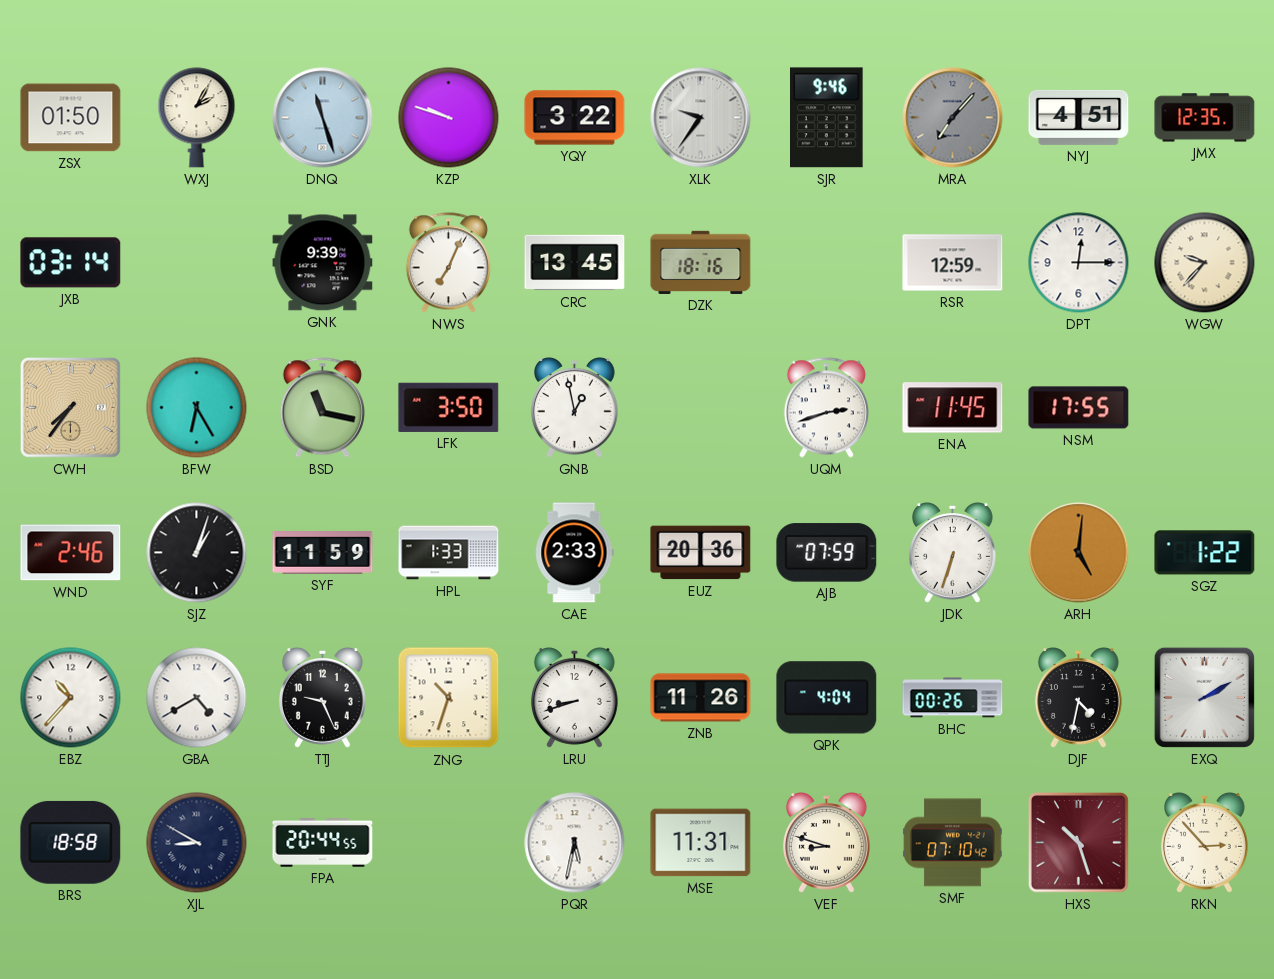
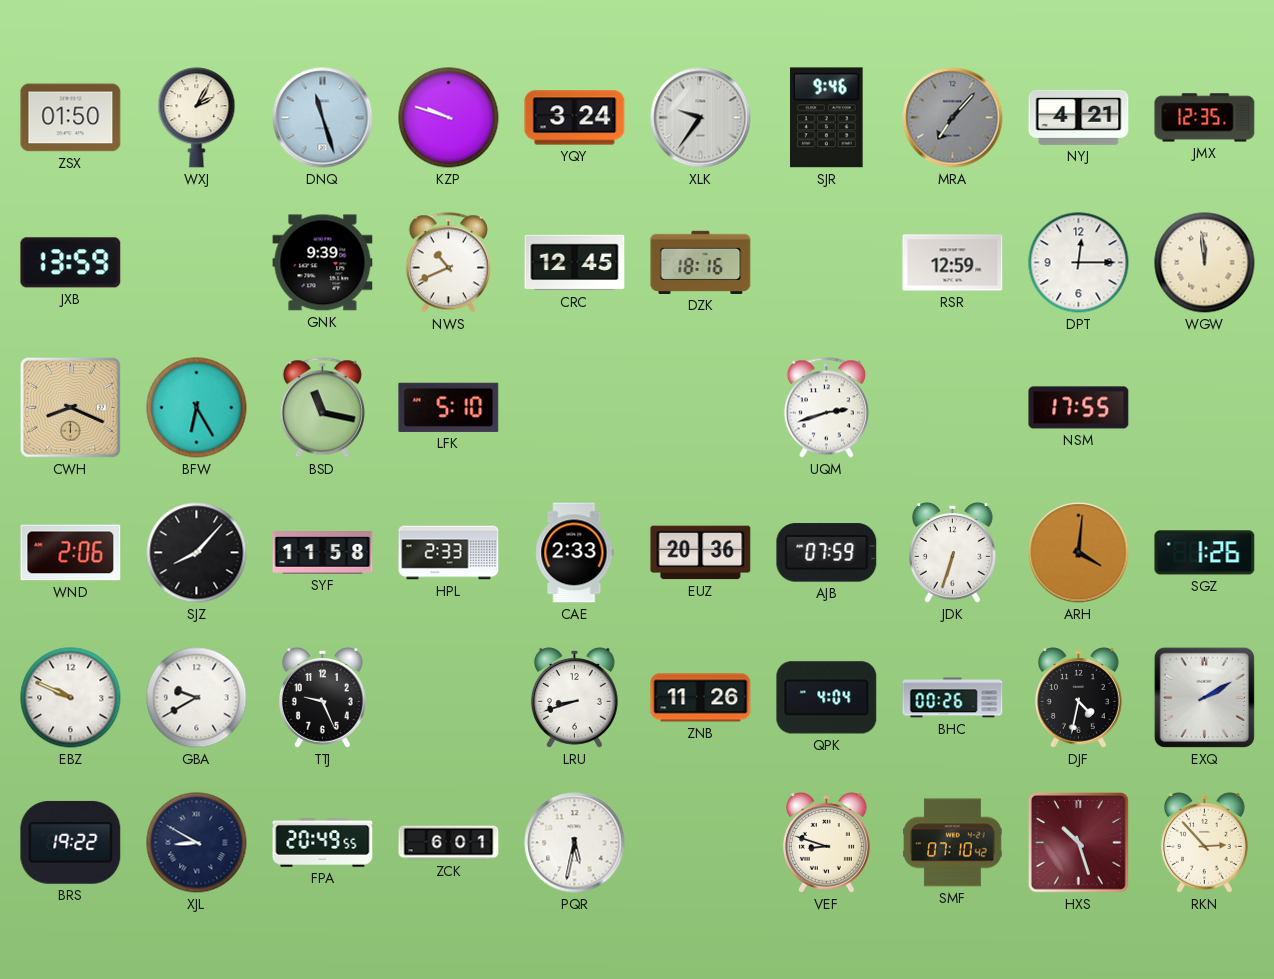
YQY: 3:22 -> 3:24
NYJ: 4:51 -> 4:21
JXB: 03:14 -> 13:59
NWS: 7:04 -> 10:41
CRC: 13:45 -> 12:45
WGW: 9:37 -> 11:59
CWH: 7:36 -> 8:19
LFK: 3:50 -> 5:10
GNB: 12:58 -> none
ENA: 11:45 -> none
WND: 2:46 -> 2:06
SJZ: 1:03 -> 8:07
SYF: 11:59 -> 11:58
HPL: 1:33 -> 2:33
ARH: 5:01 -> 4:01
SGZ: 1:22 -> 1:26
EBZ: 10:37 -> 9:49
GBA: 4:40 -> 9:40
ZNG: 10:33 -> none
BRS: 18:58 -> 19:22
FPA: 20:44 -> 20:49
ZCK: none -> 6:01
MSE: 11:31 -> none
